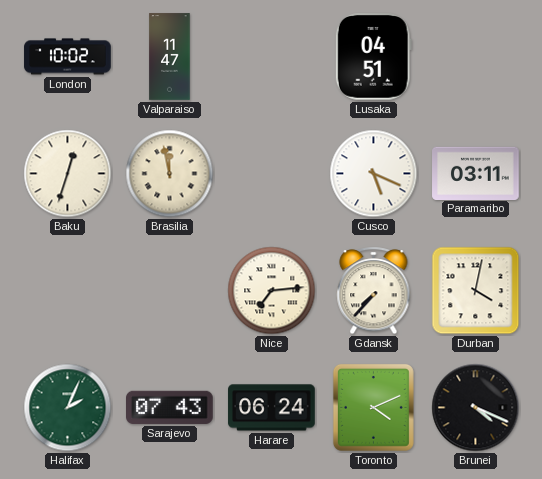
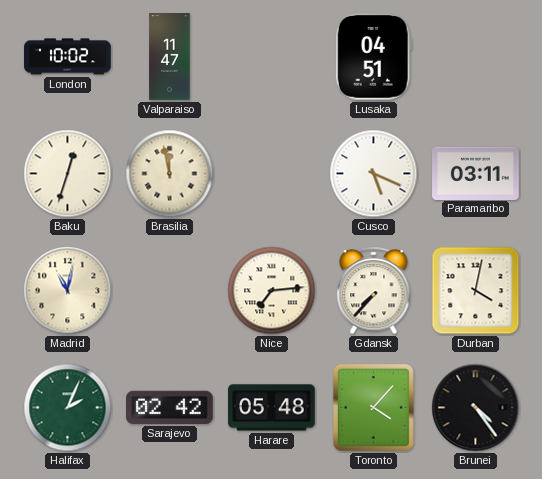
Madrid: none -> 11:02
Sarajevo: 07:43 -> 02:42
Harare: 06:24 -> 05:48
Toronto: 4:11 -> 4:07
Brunei: 4:19 -> 4:24
